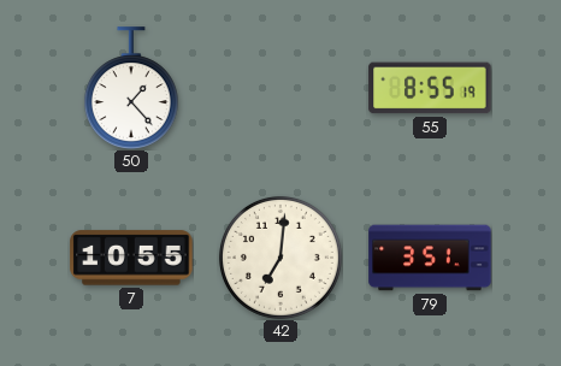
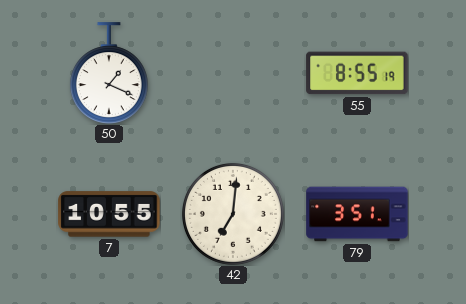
50: 1:23 -> 1:19
